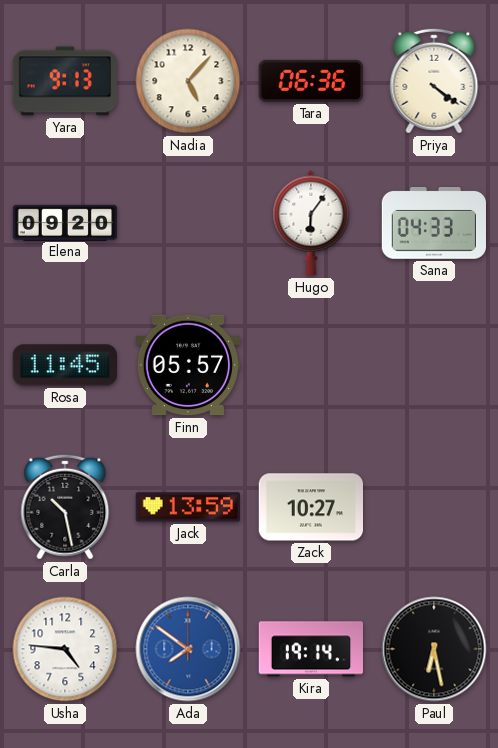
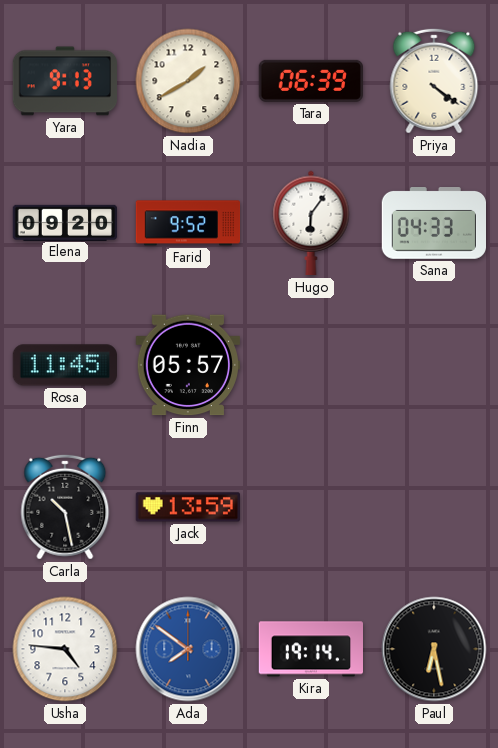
Nadia: 5:07 -> 1:40
Tara: 06:36 -> 06:39
Farid: none -> 9:52
Zack: 10:27 -> none
